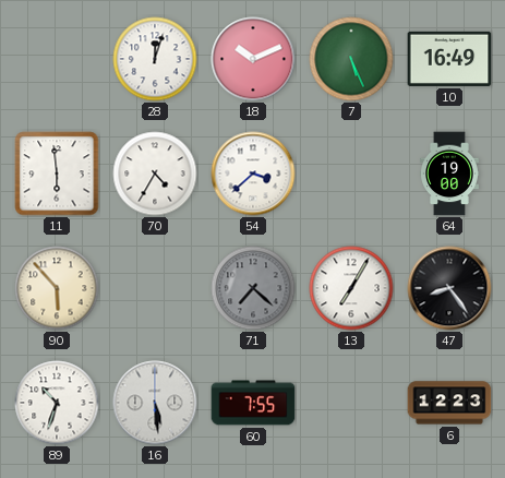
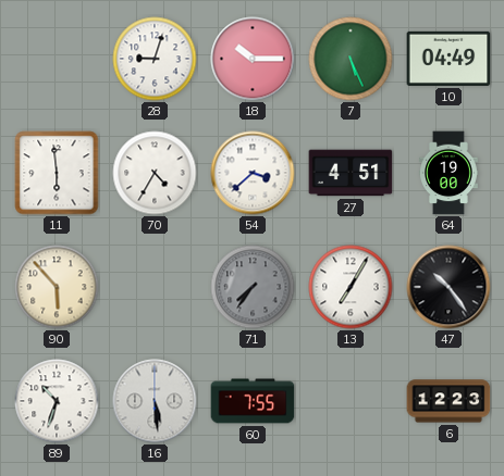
28: 12:03 -> 9:03
18: 10:11 -> 10:15
10: 16:49 -> 04:49
27: none -> 4:51
71: 7:22 -> 7:36
47: 8:24 -> 10:24
